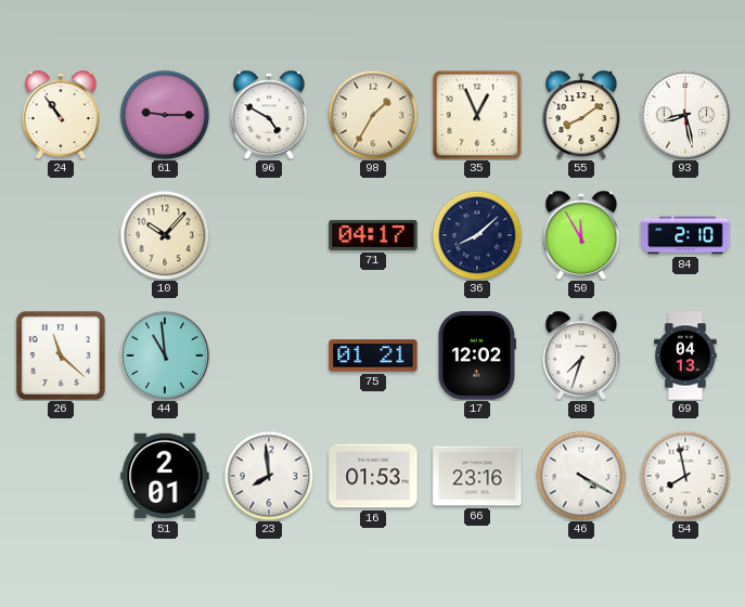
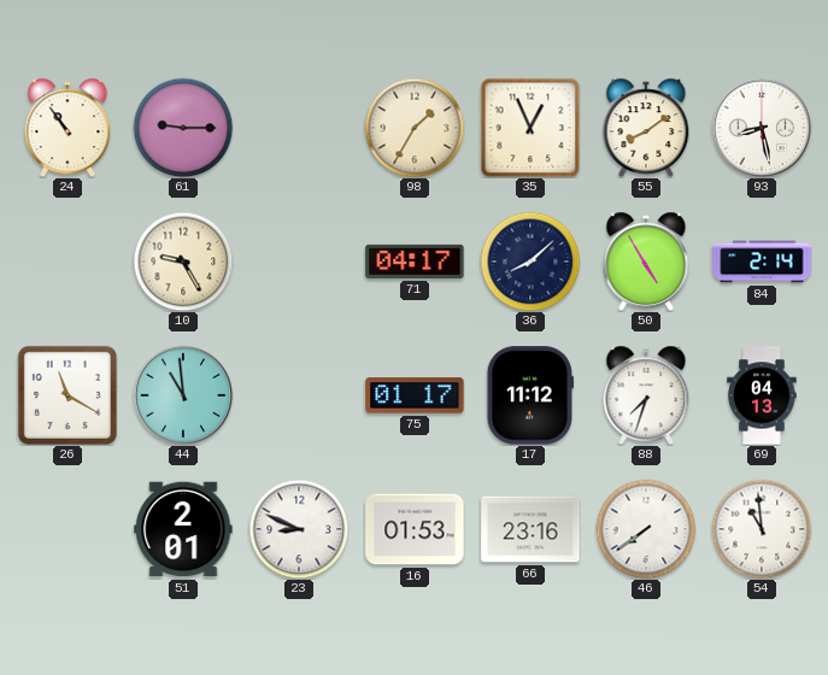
96: 4:50 -> none
10: 10:07 -> 9:25
50: 11:55 -> 4:55
84: 2:10 -> 2:14
26: 11:22 -> 11:20
75: 01:21 -> 01:17
17: 12:02 -> 11:12
23: 7:59 -> 8:49
46: 4:20 -> 7:39
54: 7:58 -> 10:59
